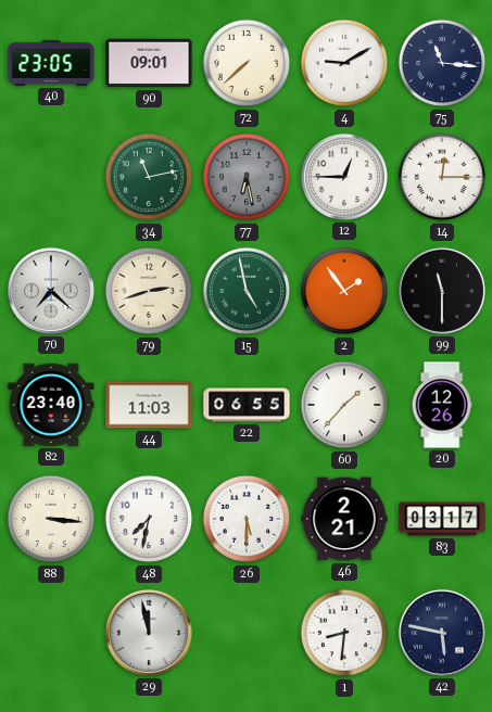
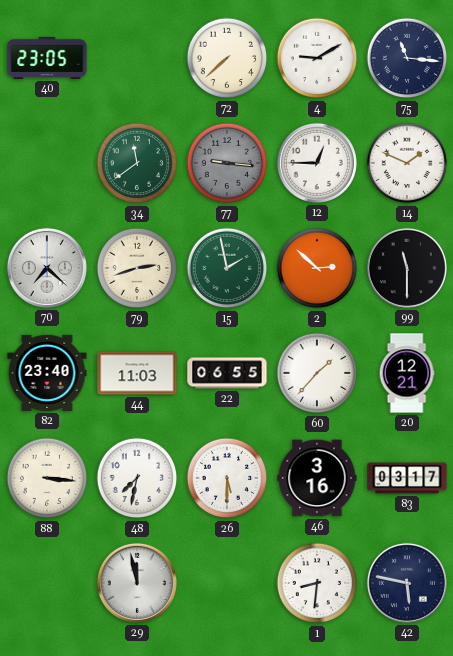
90: 09:01 -> none
34: 11:13 -> 11:39
77: 6:28 -> 9:16
14: 12:15 -> 1:49
15: 4:58 -> 1:58
2: 1:54 -> 2:52
20: 12:26 -> 12:21
46: 2:21 -> 3:16
